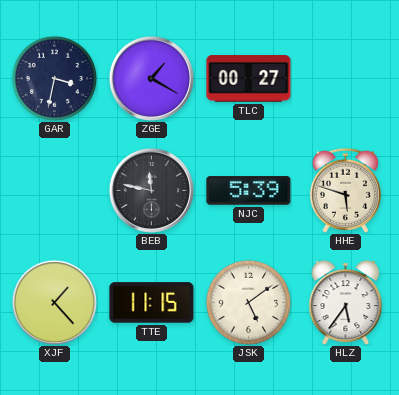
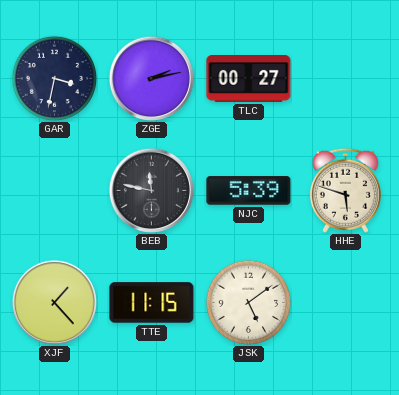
ZGE: 1:20 -> 2:13
HLZ: 5:36 -> none
